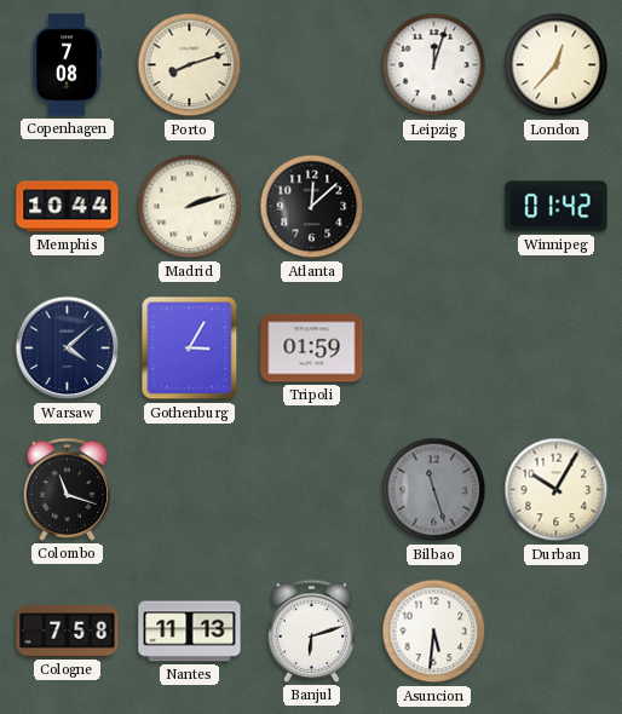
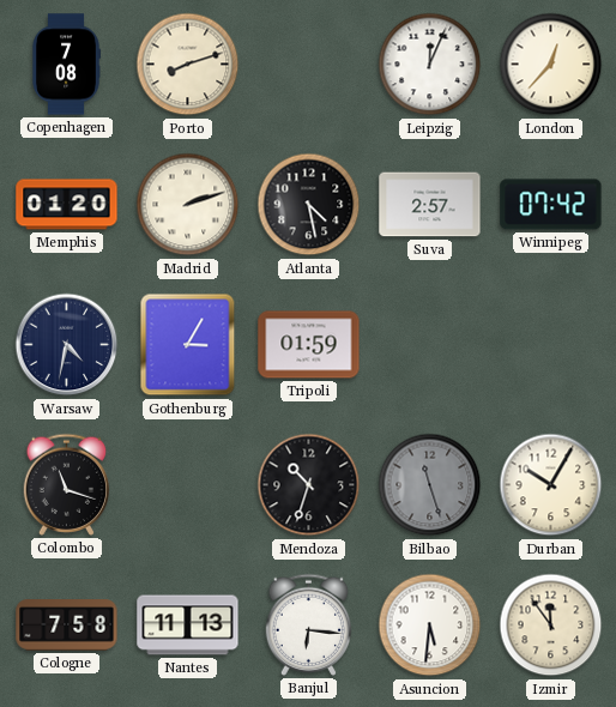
Leipzig: 12:03 -> 12:04
Memphis: 10:44 -> 01:20
Atlanta: 12:08 -> 4:28
Suva: none -> 2:57
Winnipeg: 01:42 -> 07:42
Warsaw: 4:08 -> 4:32
Mendoza: none -> 10:33
Banjul: 6:12 -> 6:16
Izmir: none -> 11:54
